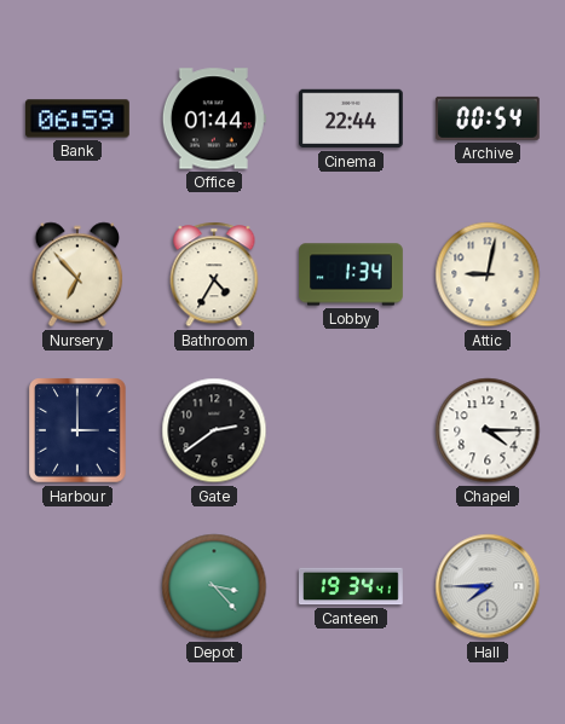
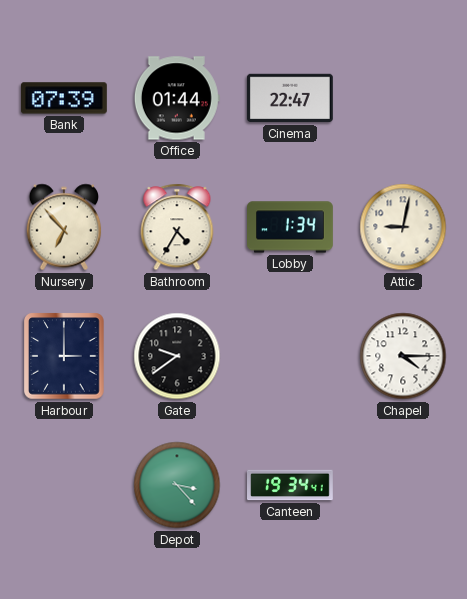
Bank: 06:59 -> 07:39
Cinema: 22:44 -> 22:47
Archive: 00:54 -> none
Gate: 2:39 -> 9:39
Hall: 7:45 -> none
